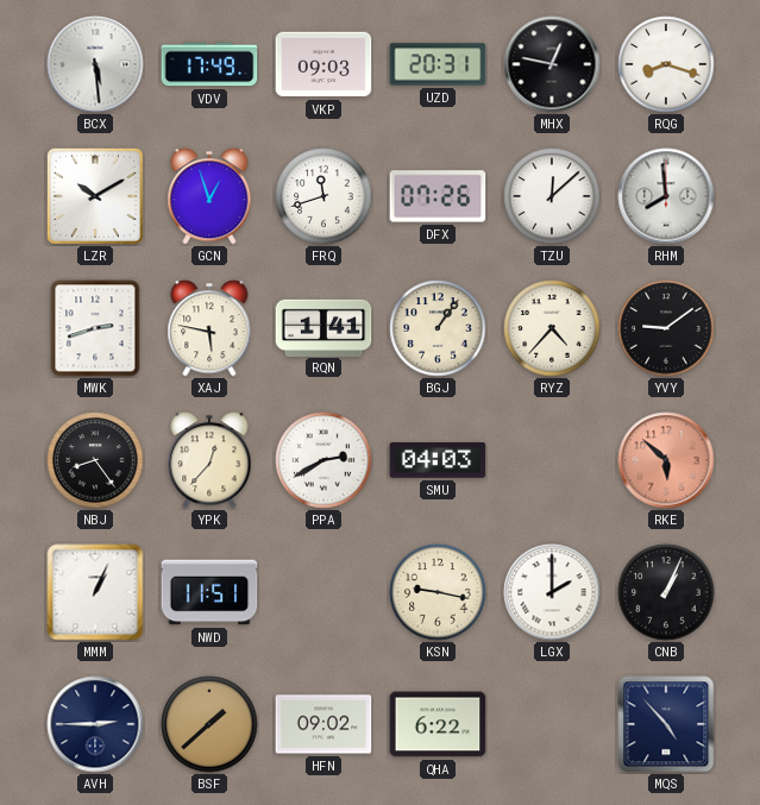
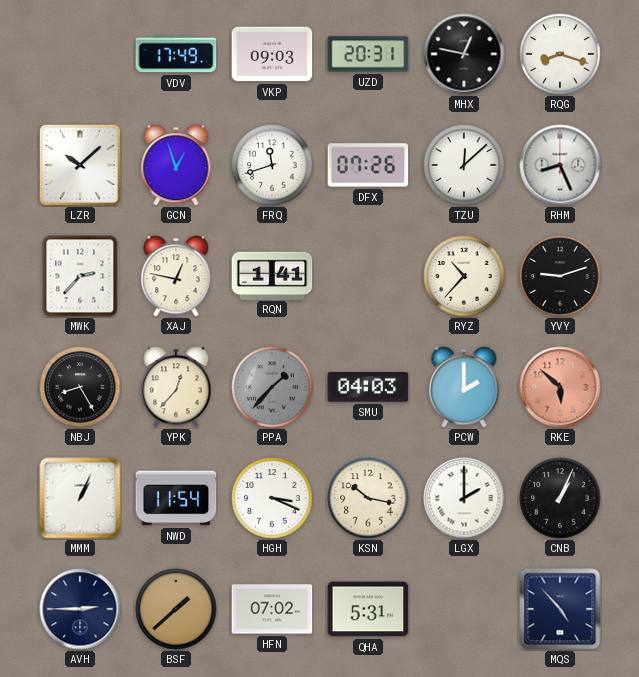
BCX: 5:29 -> none
LZR: 10:10 -> 10:08
RHM: 7:59 -> 8:26
MWK: 2:42 -> 2:37
XAJ: 5:47 -> 12:47
BGJ: 1:06 -> none
RYZ: 4:37 -> 10:37
YVY: 9:09 -> 9:12
NBJ: 8:24 -> 8:25
PPA: 2:40 -> 1:37
PPA dial: white -> grey
PCW: none -> 2:00
NWD: 11:51 -> 11:54
HGH: none -> 3:19
KSN: 9:17 -> 10:17
HFN: 09:02 -> 07:02
QHA: 6:22 -> 5:31
